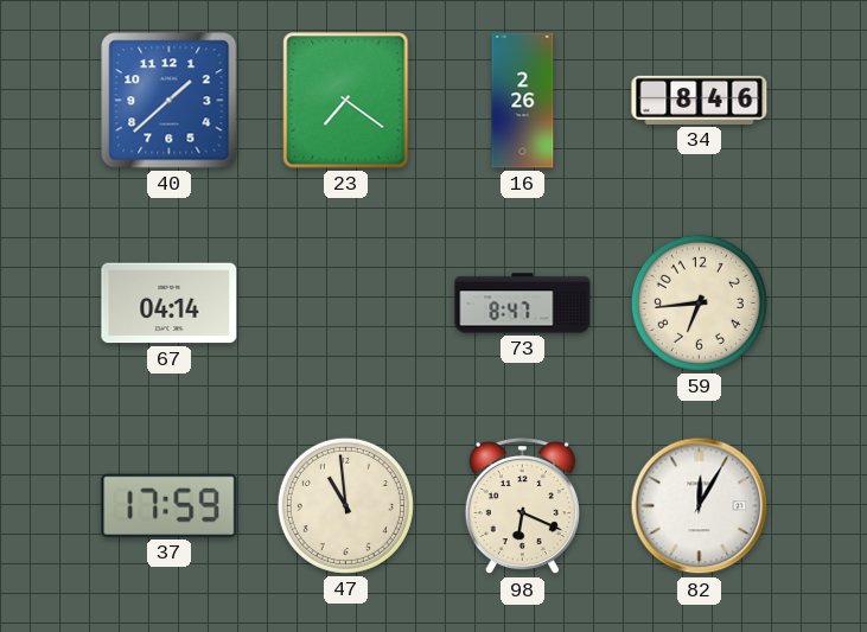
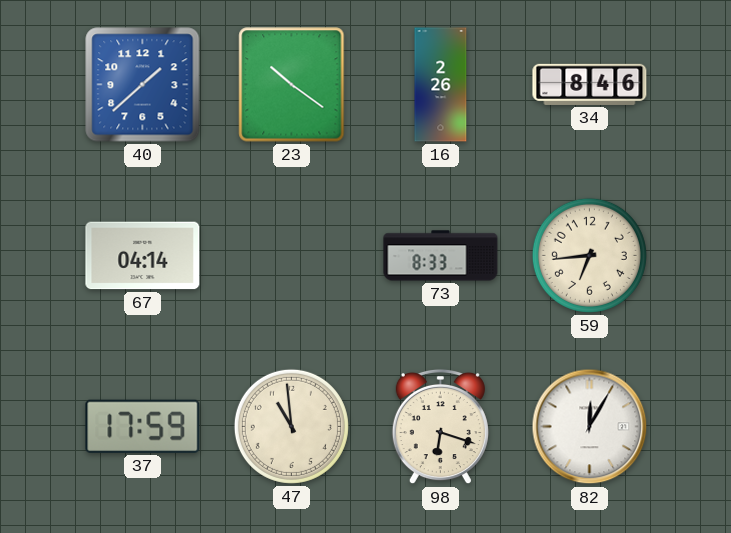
23: 7:21 -> 10:21
73: 8:47 -> 8:33
98: 6:19 -> 6:18
